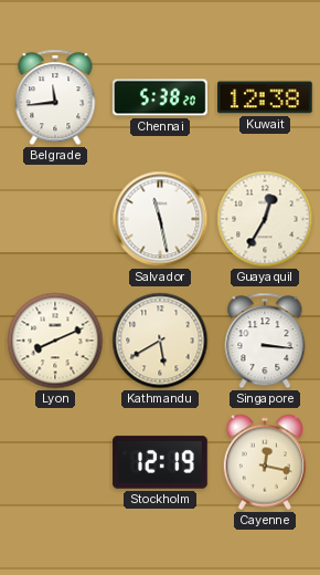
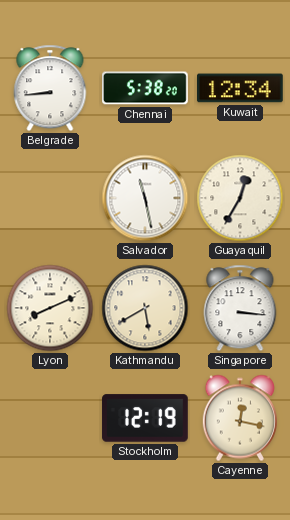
Belgrade: 11:44 -> 8:44
Kuwait: 12:38 -> 12:34
